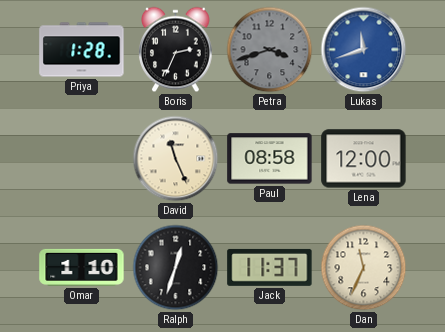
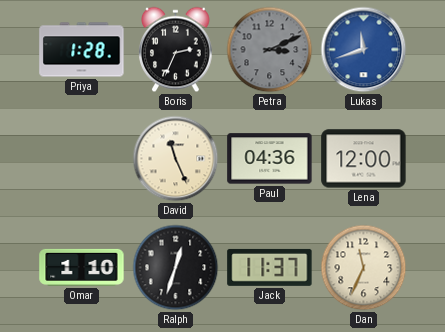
Petra: 3:42 -> 3:11
Paul: 08:58 -> 04:36
